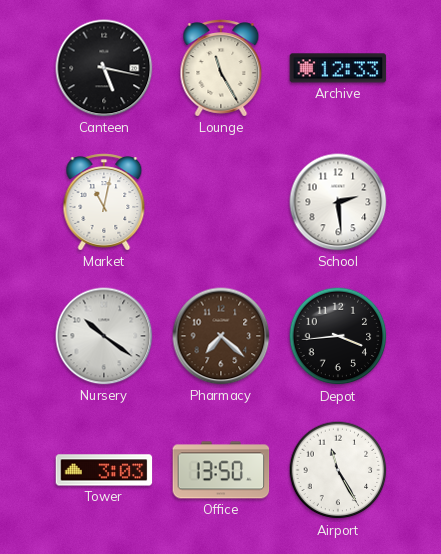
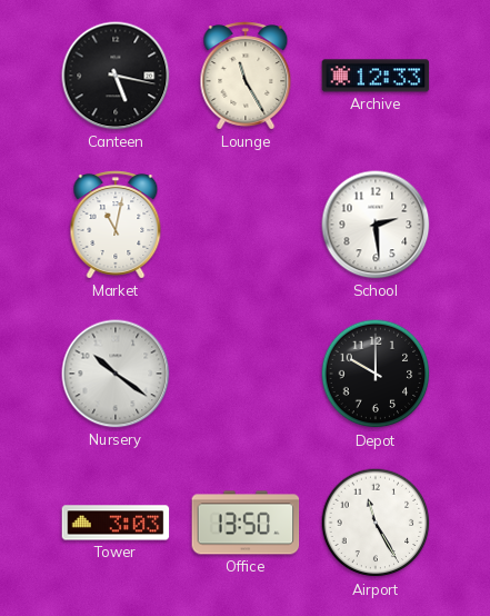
Pharmacy: 7:22 -> none
Depot: 3:44 -> 10:00
